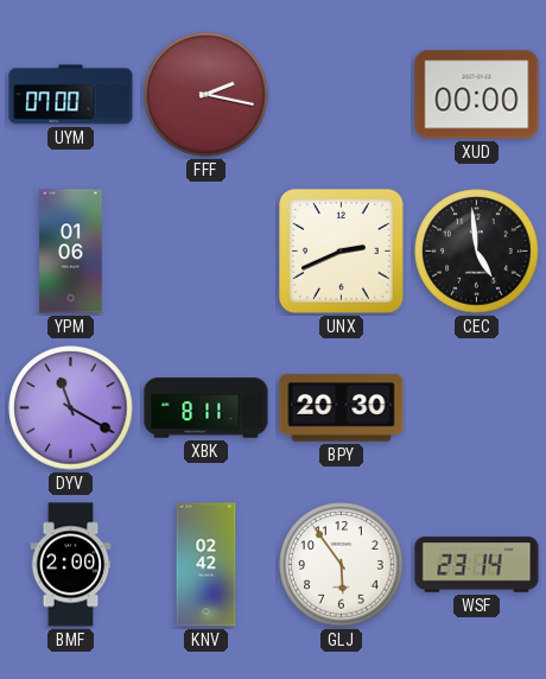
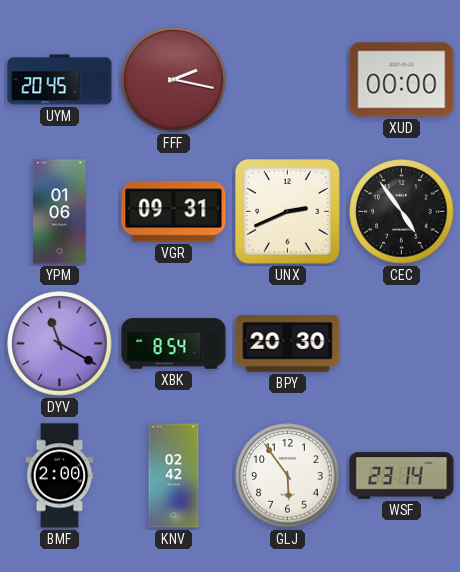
UYM: 07:00 -> 20:45
VGR: none -> 09:31
CEC: 4:59 -> 4:54
XBK: 8:11 -> 8:54
